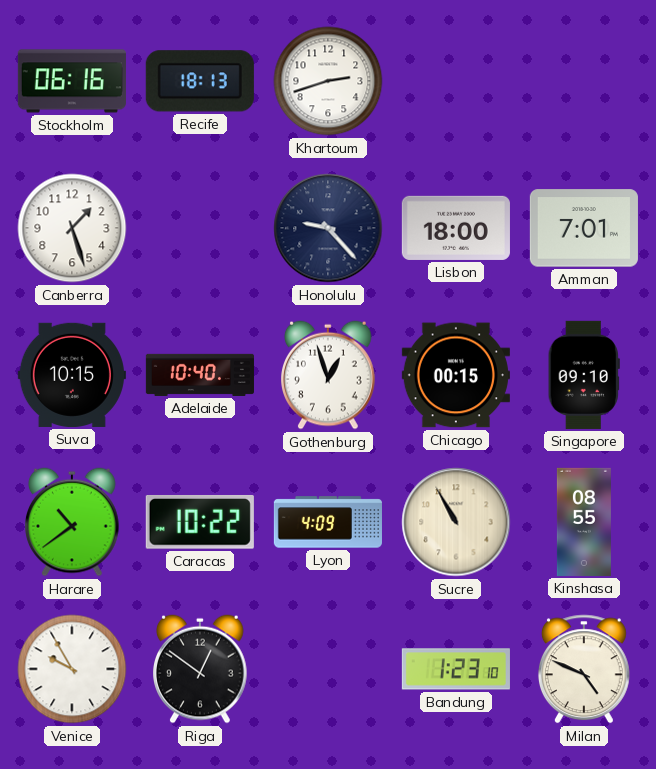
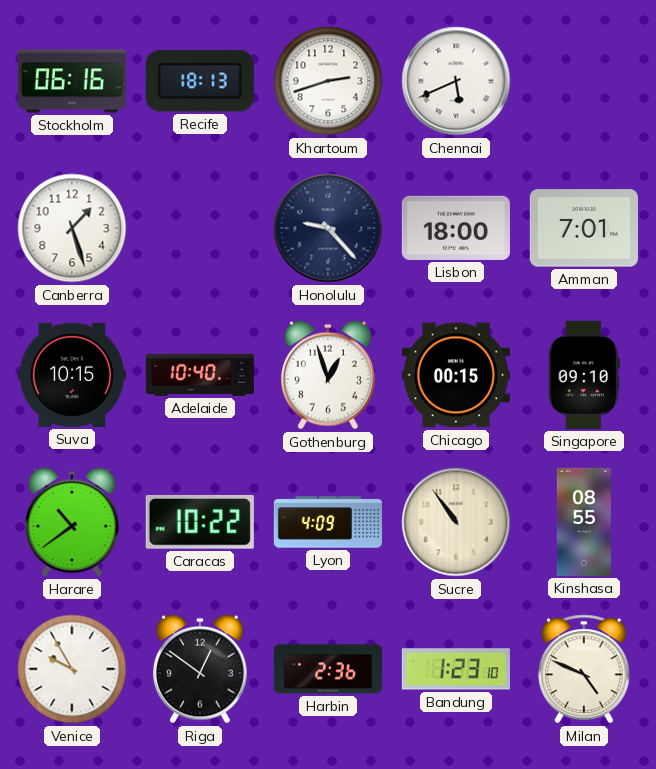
Chennai: none -> 5:41
Sucre: 10:55 -> 10:54
Harbin: none -> 2:36
